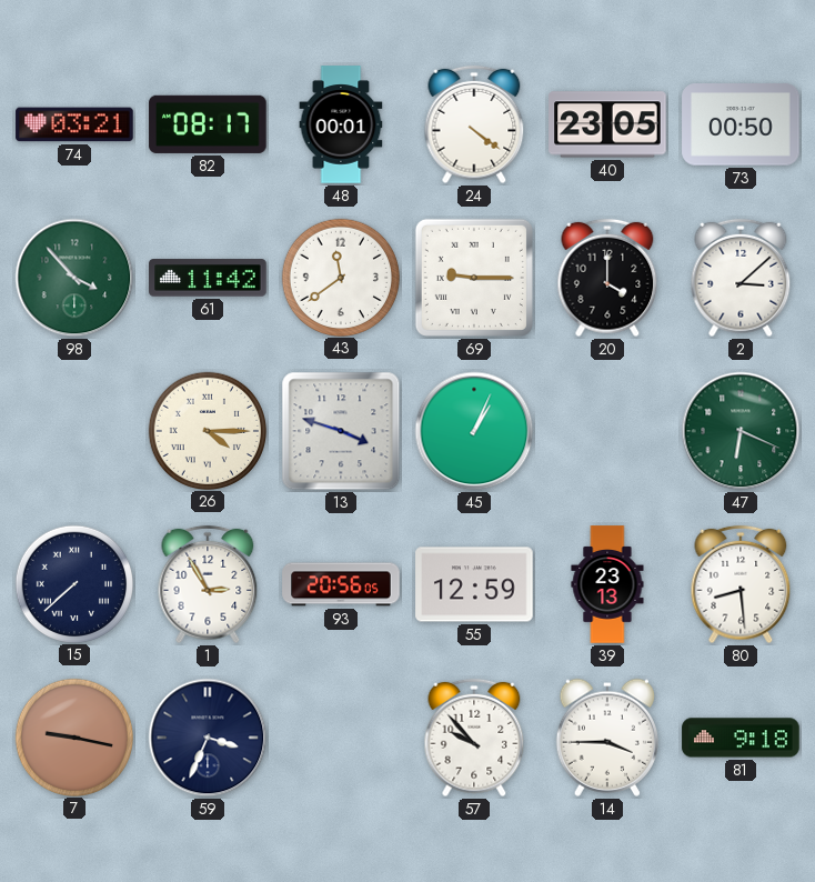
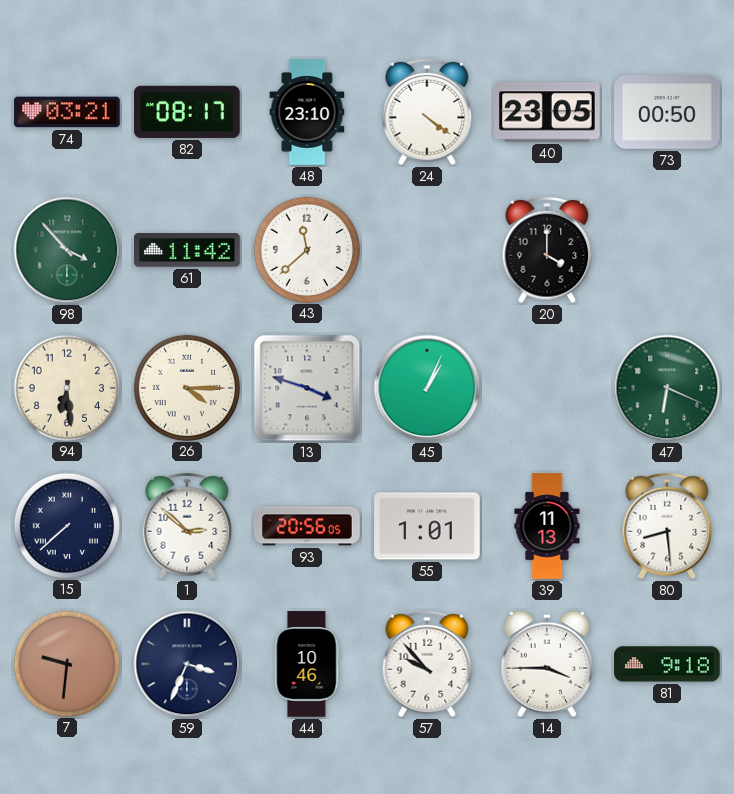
48: 00:01 -> 23:10
43: 11:39 -> 11:38
69: 9:15 -> none
2: 3:08 -> none
94: none -> 6:29
1: 2:55 -> 2:52
55: 12:59 -> 1:01
39: 23:13 -> 11:13
7: 9:17 -> 9:31
44: none -> 10:46
